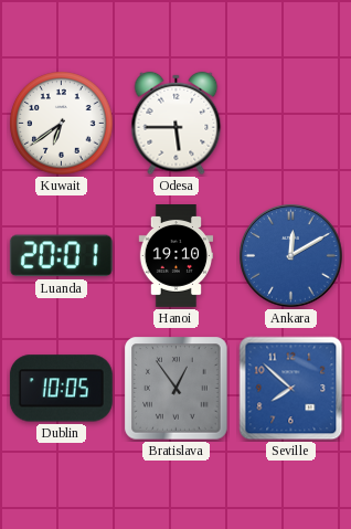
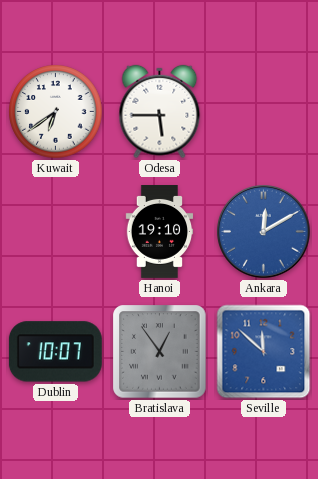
Luanda: 20:01 -> none
Dublin: 10:05 -> 10:07
Seville: 7:52 -> 11:52
